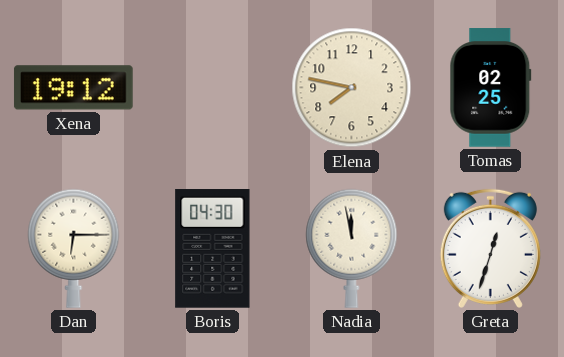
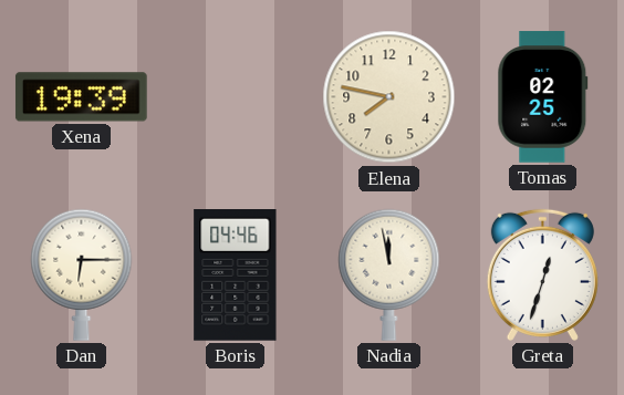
Xena: 19:12 -> 19:39
Boris: 04:30 -> 04:46
